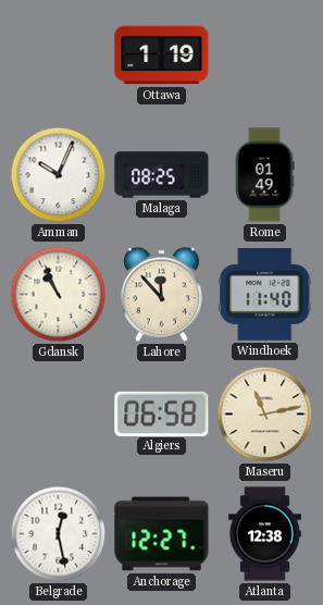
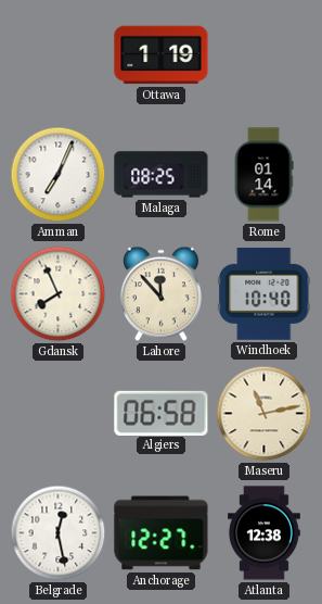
Amman: 10:04 -> 7:04
Rome: 01:49 -> 01:14
Gdansk: 10:56 -> 7:56
Windhoek: 11:40 -> 10:40
